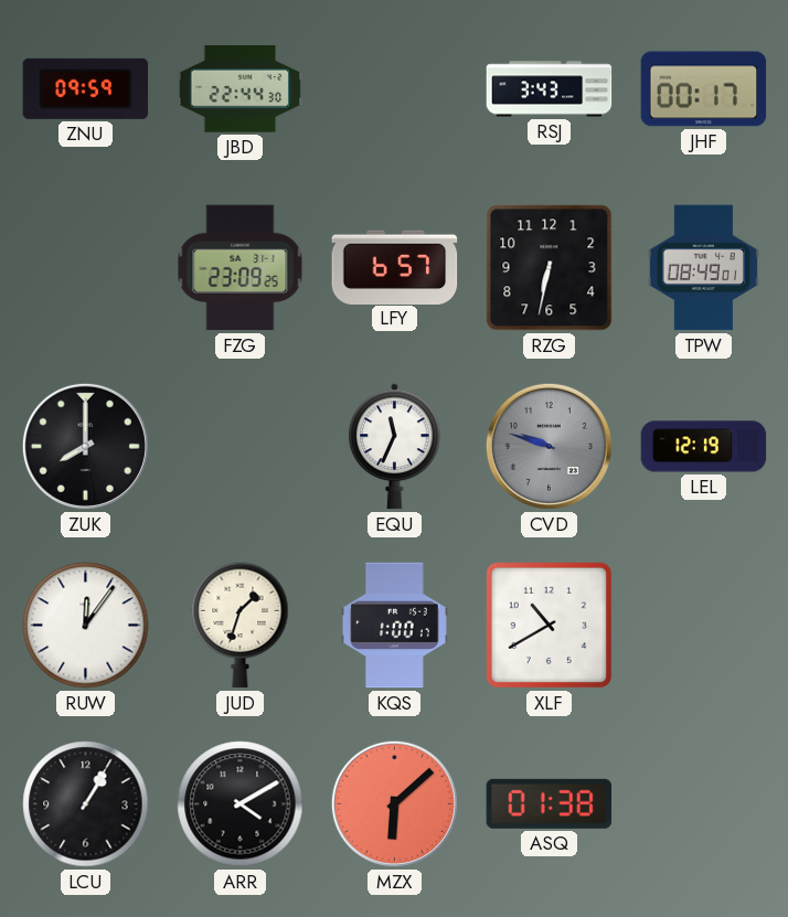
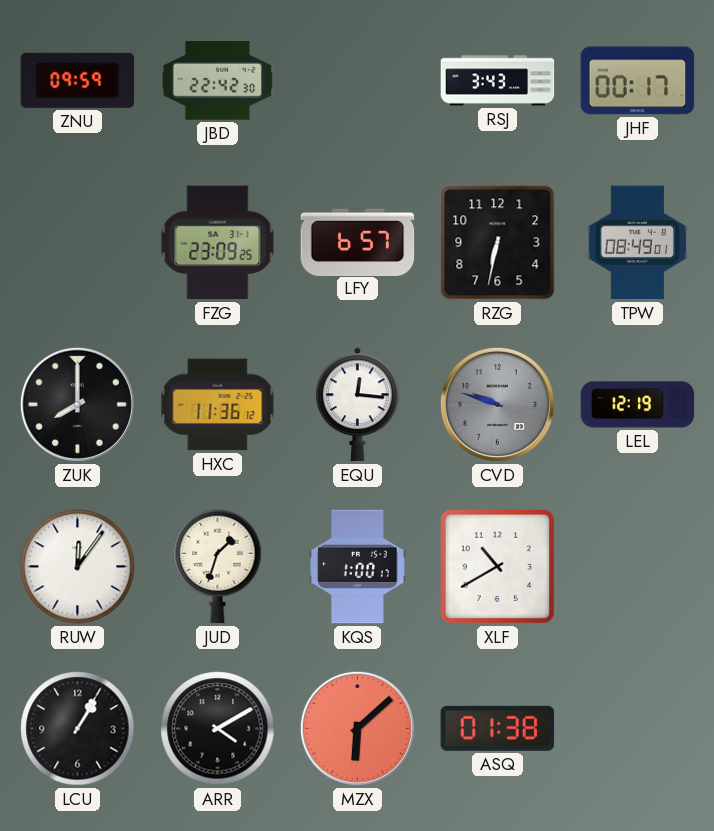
JBD: 22:44 -> 22:42
HXC: none -> 11:36
EQU: 11:34 -> 12:16
